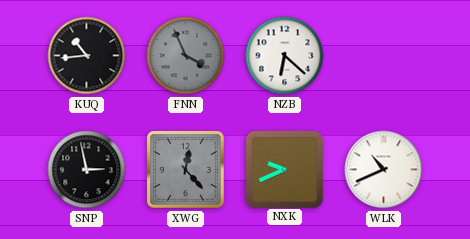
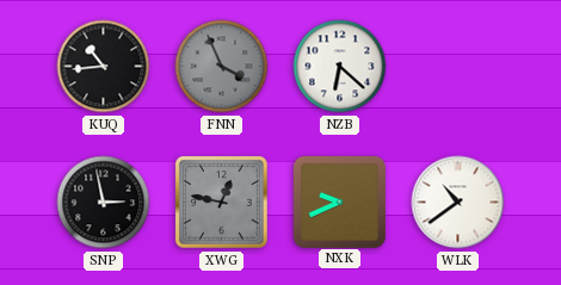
XWG: 12:23 -> 12:47
WLK: 10:41 -> 10:39
